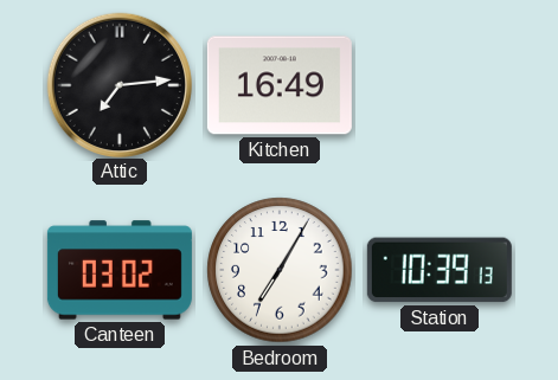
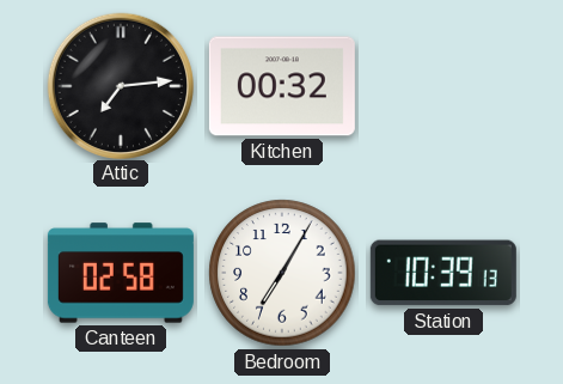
Kitchen: 16:49 -> 00:32
Canteen: 03:02 -> 02:58
